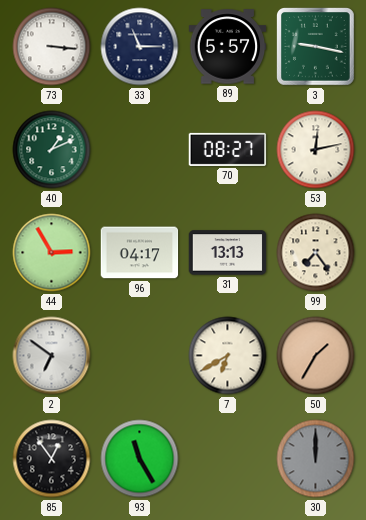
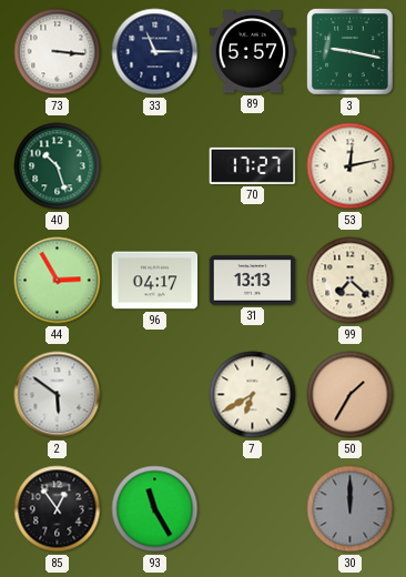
40: 1:11 -> 10:27
70: 08:27 -> 17:27
99: 7:24 -> 7:22
2: 6:51 -> 5:51
